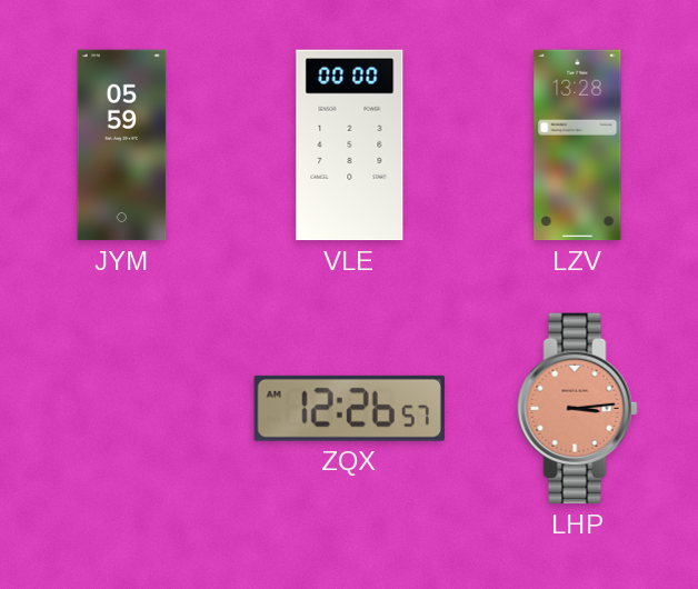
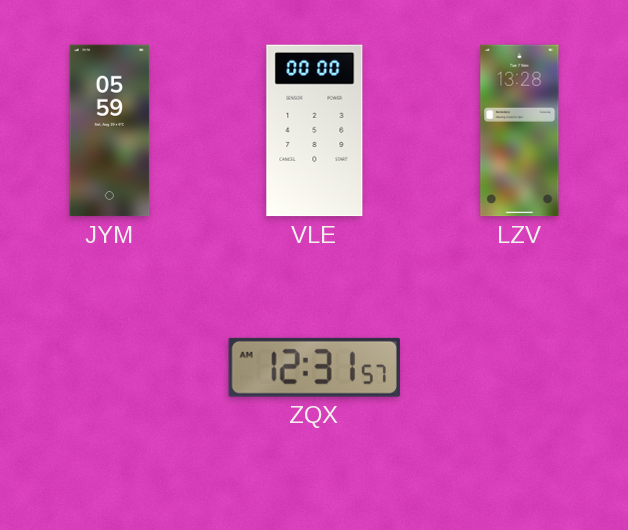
ZQX: 12:26 -> 12:31
LHP: 3:14 -> none
